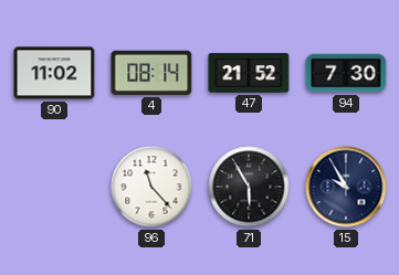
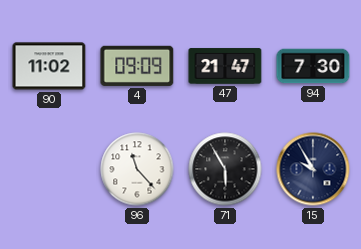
4: 08:14 -> 09:09
47: 21:52 -> 21:47
